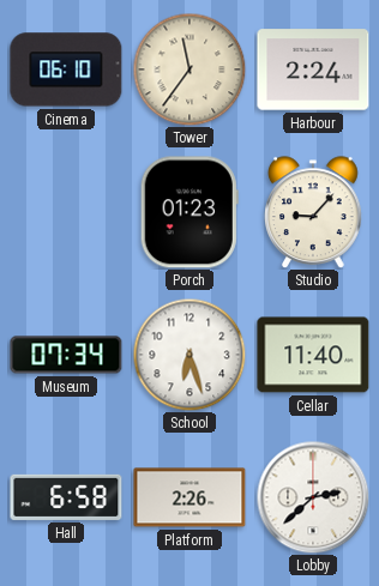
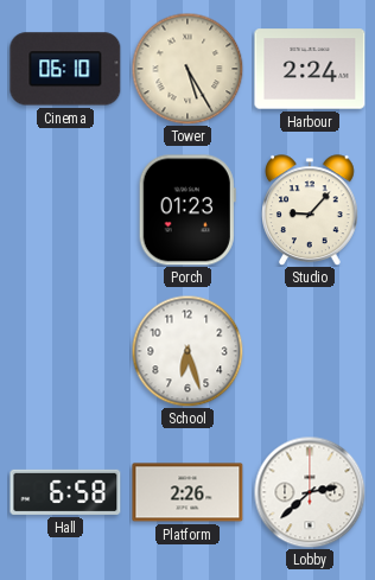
Tower: 11:36 -> 5:25
Museum: 07:34 -> none
Cellar: 11:40 -> none
